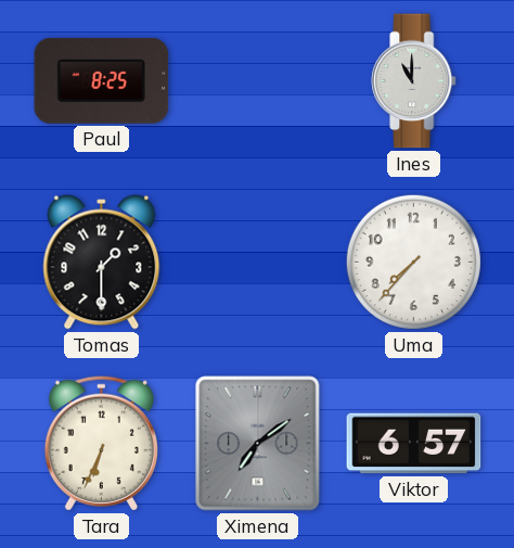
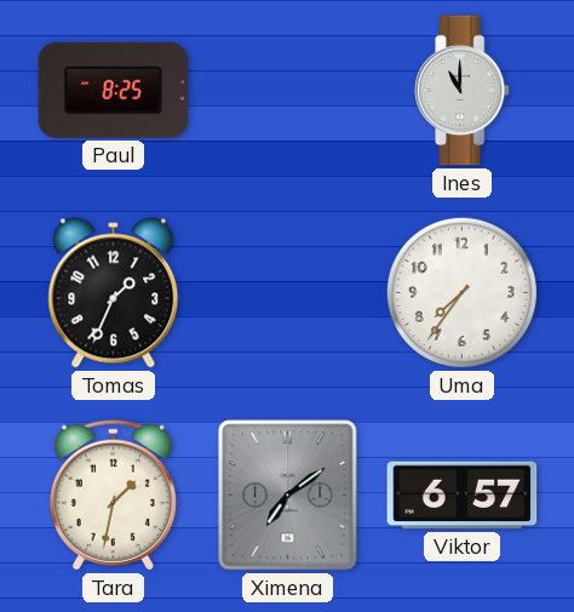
Tomas: 1:30 -> 1:34
Uma: 7:37 -> 7:36
Tara: 6:34 -> 1:32
